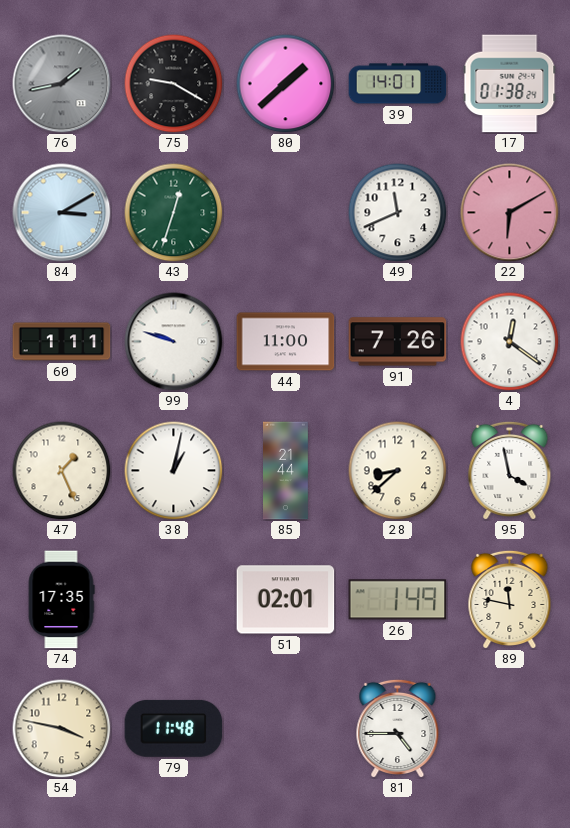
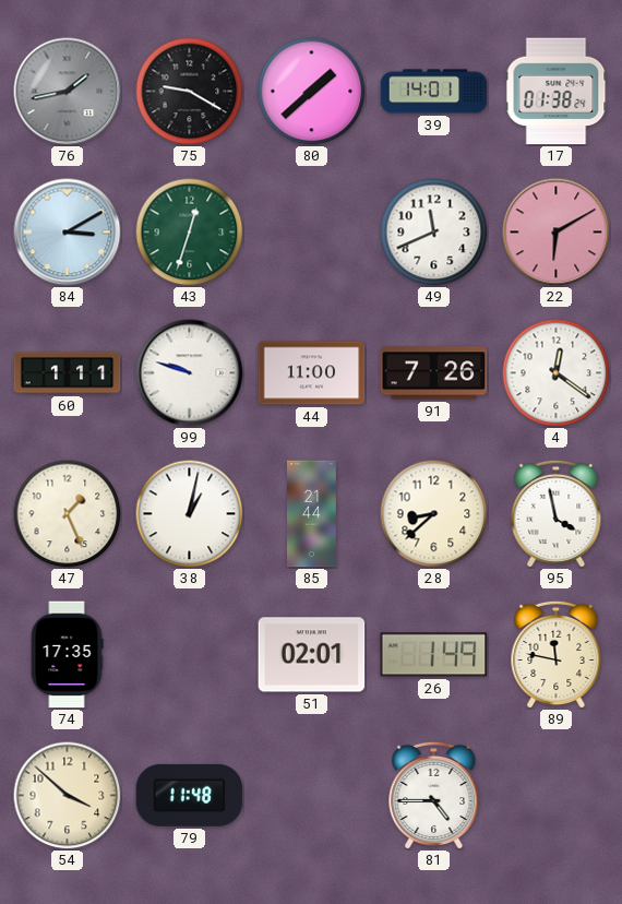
54: 3:47 -> 3:52
